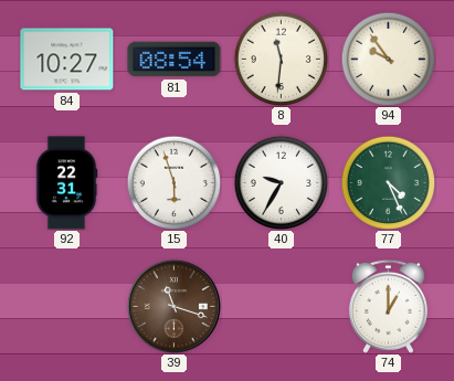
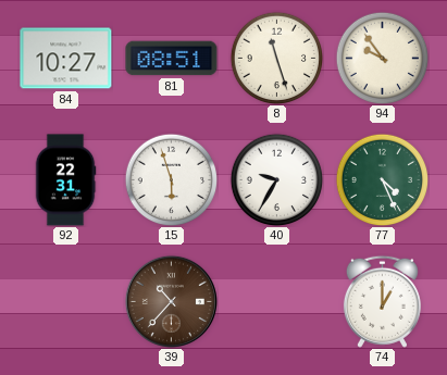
81: 08:54 -> 08:51
8: 11:31 -> 11:27
39: 11:18 -> 10:37
